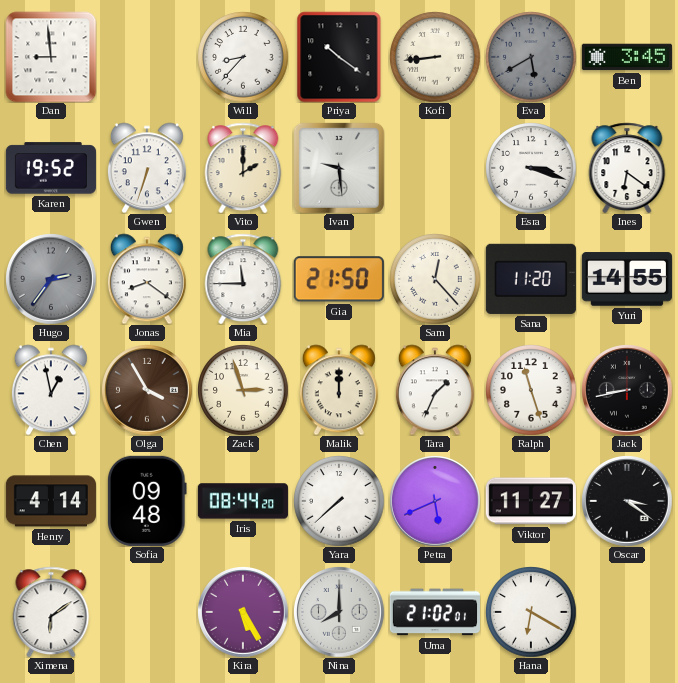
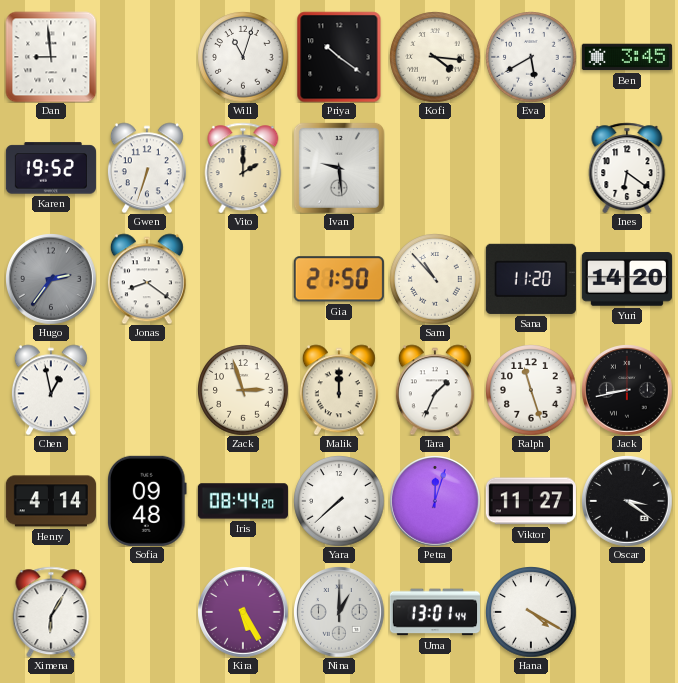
Will: 8:37 -> 11:03
Kofi: 8:44 -> 4:16
Eva dial: grey -> white
Esra: 3:18 -> none
Mia: 11:45 -> none
Sam: 12:23 -> 10:53
Yuri: 14:55 -> 14:20
Olga: 3:55 -> none
Petra: 5:41 -> 12:03
Ximena: 6:09 -> 6:05
Nina: 8:00 -> 1:00
Uma: 21:02 -> 13:01
Hana: 6:20 -> 4:20
